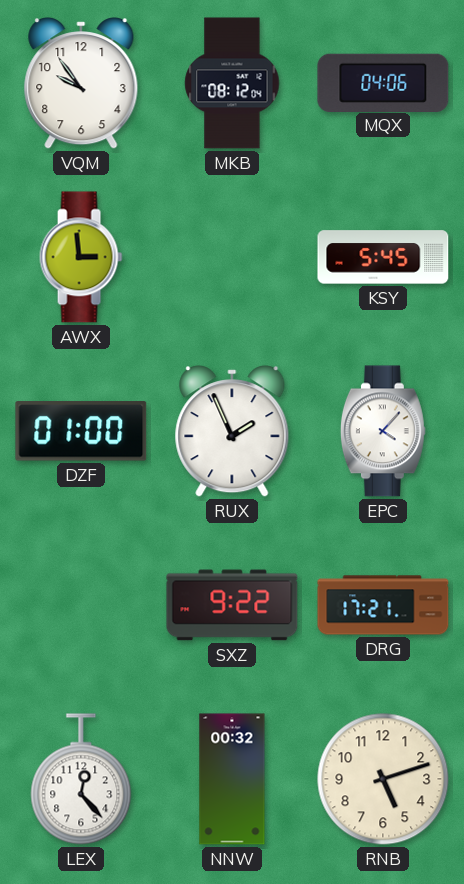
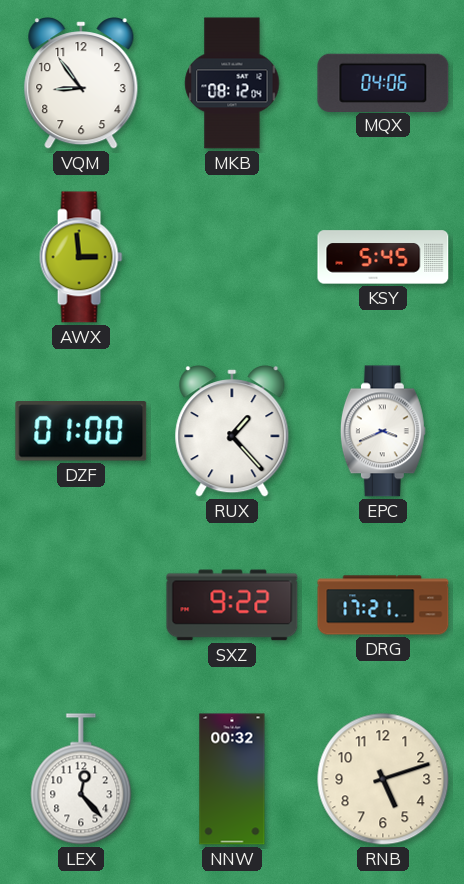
VQM: 9:54 -> 8:54
RUX: 1:56 -> 1:23
EPC: 4:07 -> 3:41
